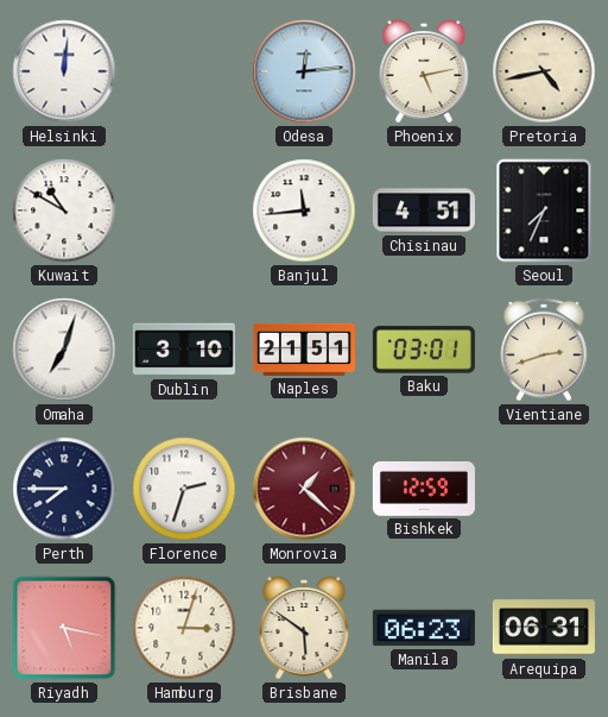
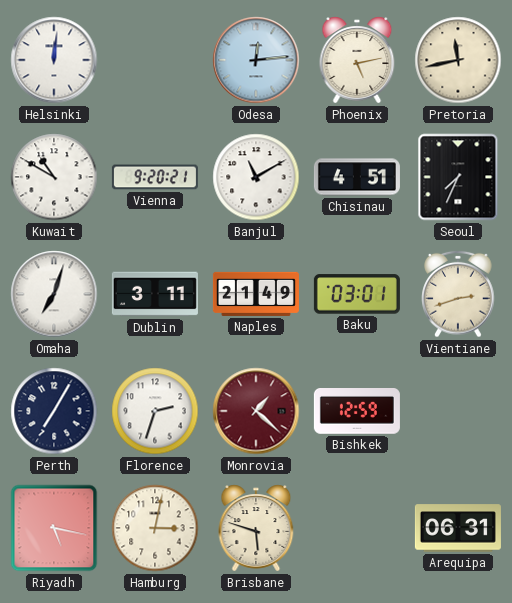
Pretoria: 4:43 -> 11:43
Vienna: none -> 9:20
Banjul: 11:44 -> 11:10
Dublin: 3:10 -> 3:11
Naples: 21:51 -> 21:49
Perth: 7:45 -> 7:05
Hamburg: 3:03 -> 3:02
Brisbane: 5:51 -> 5:48
Manila: 06:23 -> none
